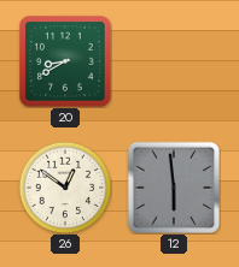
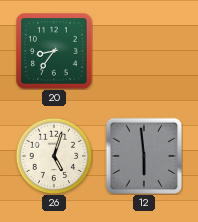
20: 8:40 -> 8:36
26: 12:51 -> 5:03
